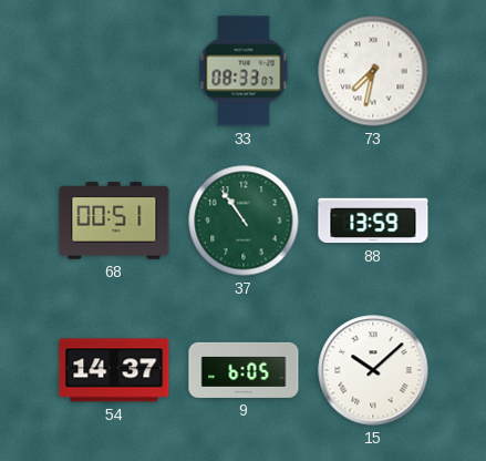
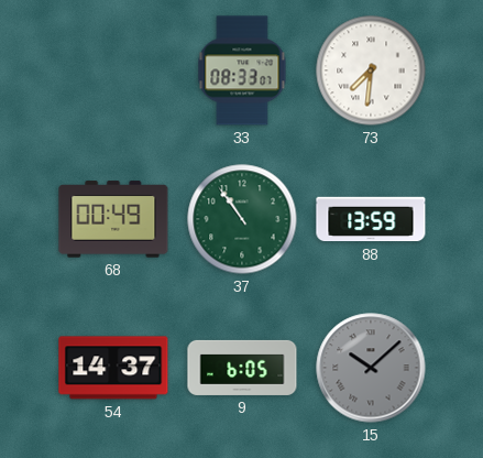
73: 7:32 -> 7:31
68: 00:51 -> 00:49
15 dial: white -> grey
